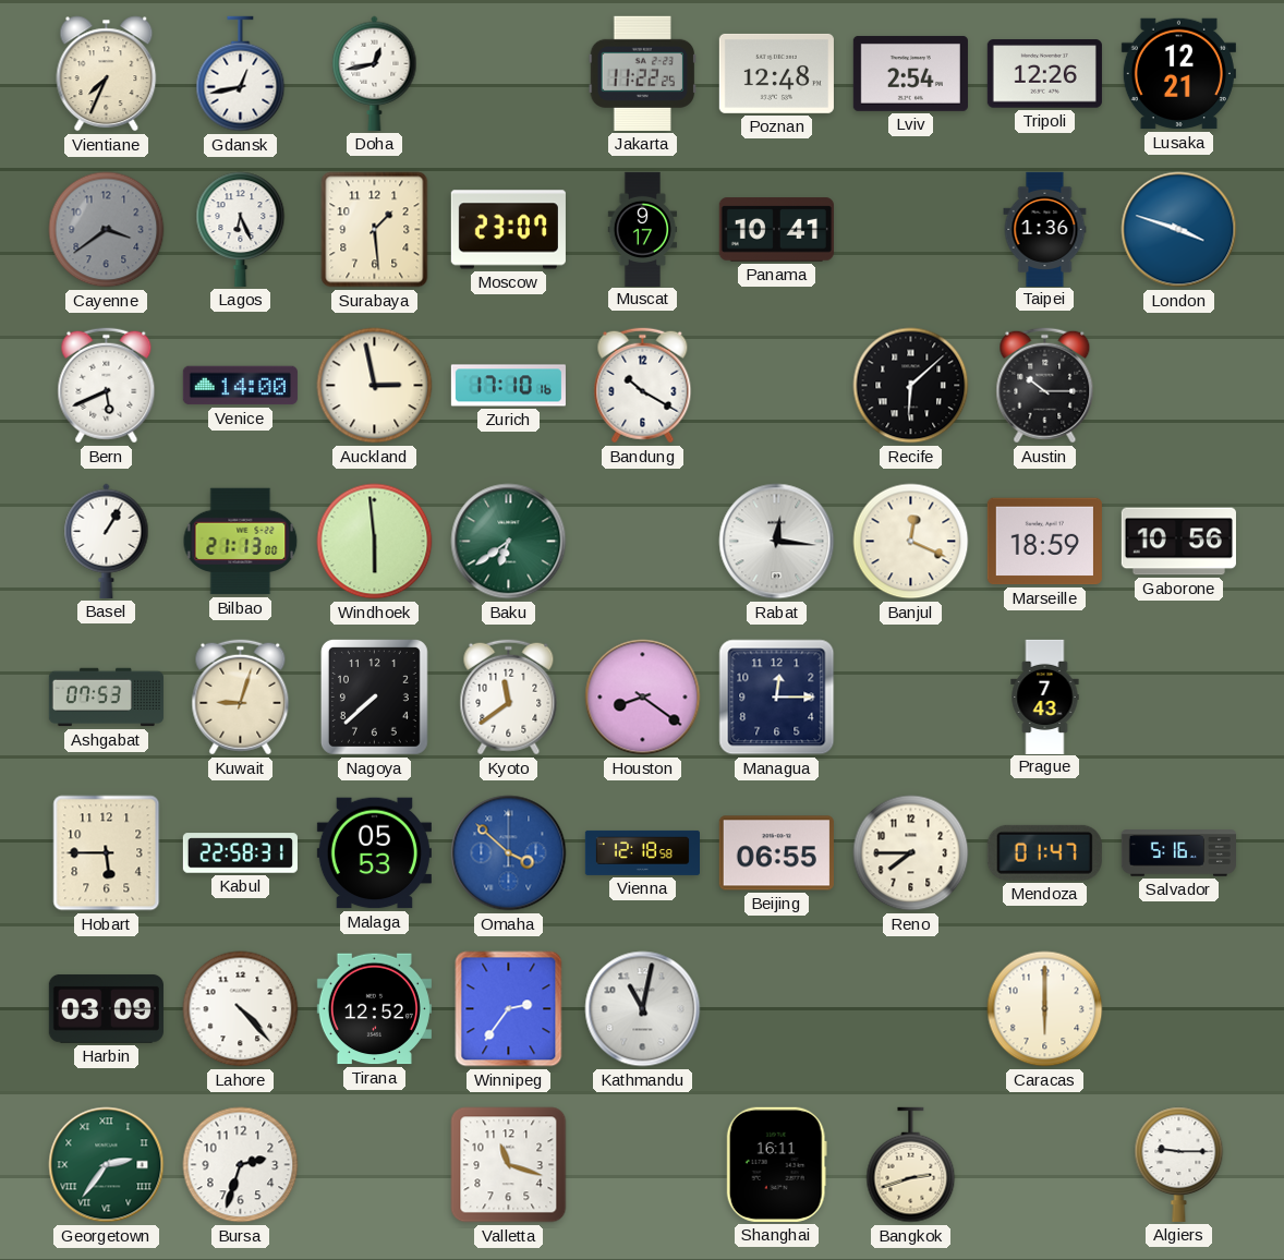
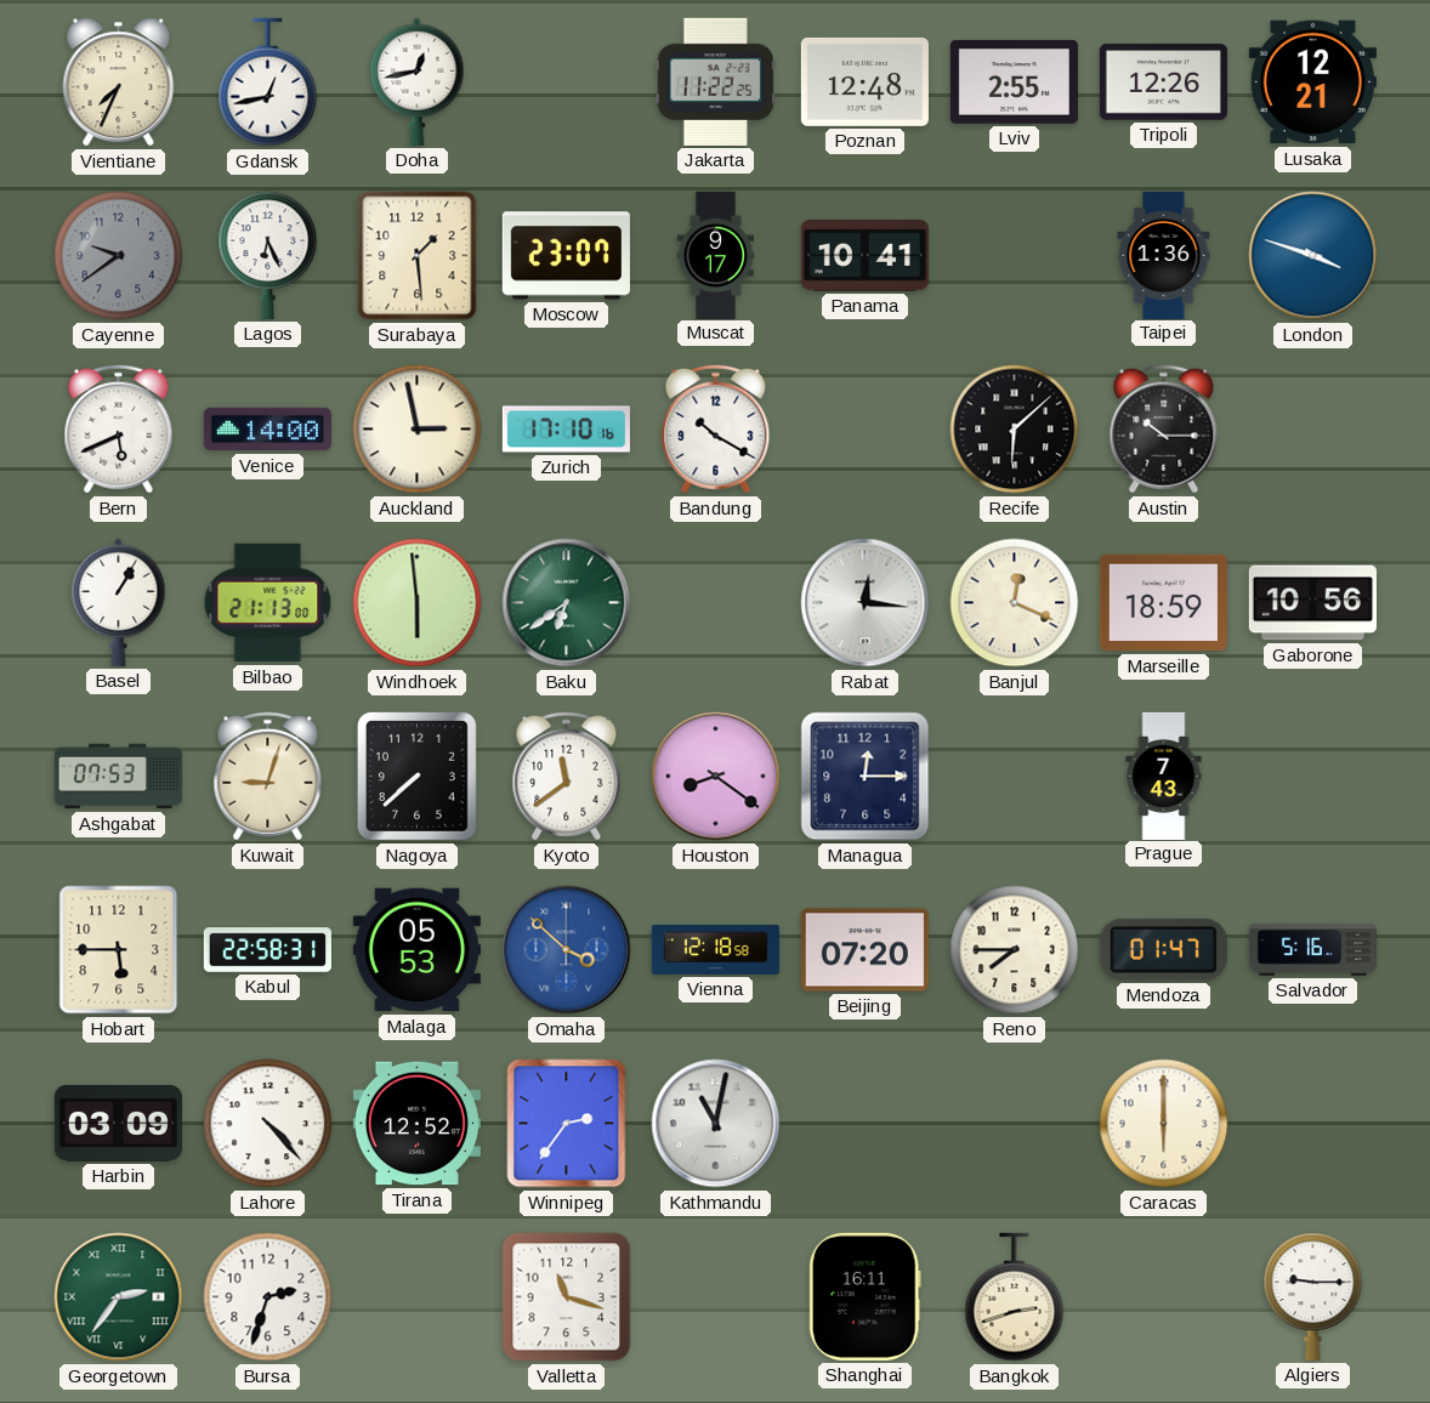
Lviv: 2:54 -> 2:55
Cayenne: 3:39 -> 9:39
Beijing: 06:55 -> 07:20
